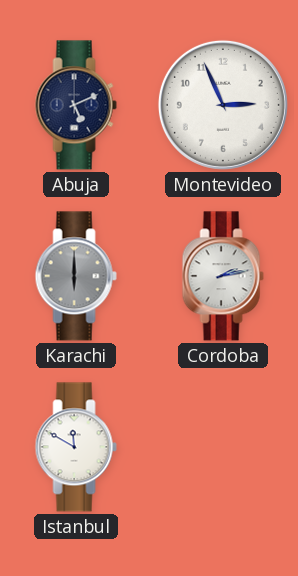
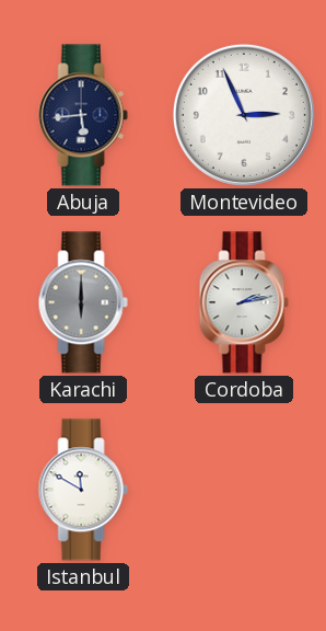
Abuja: 5:11 -> 5:44
